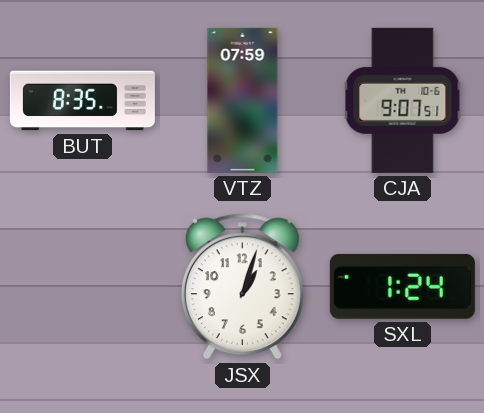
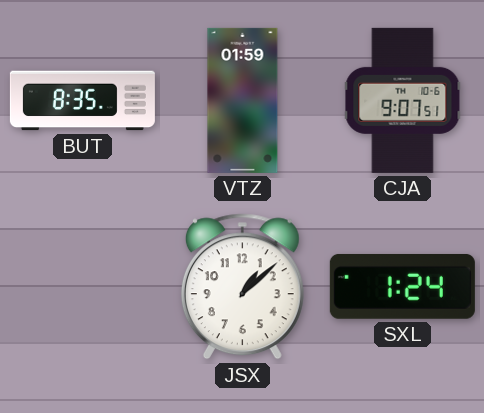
VTZ: 07:59 -> 01:59
JSX: 1:03 -> 1:08
